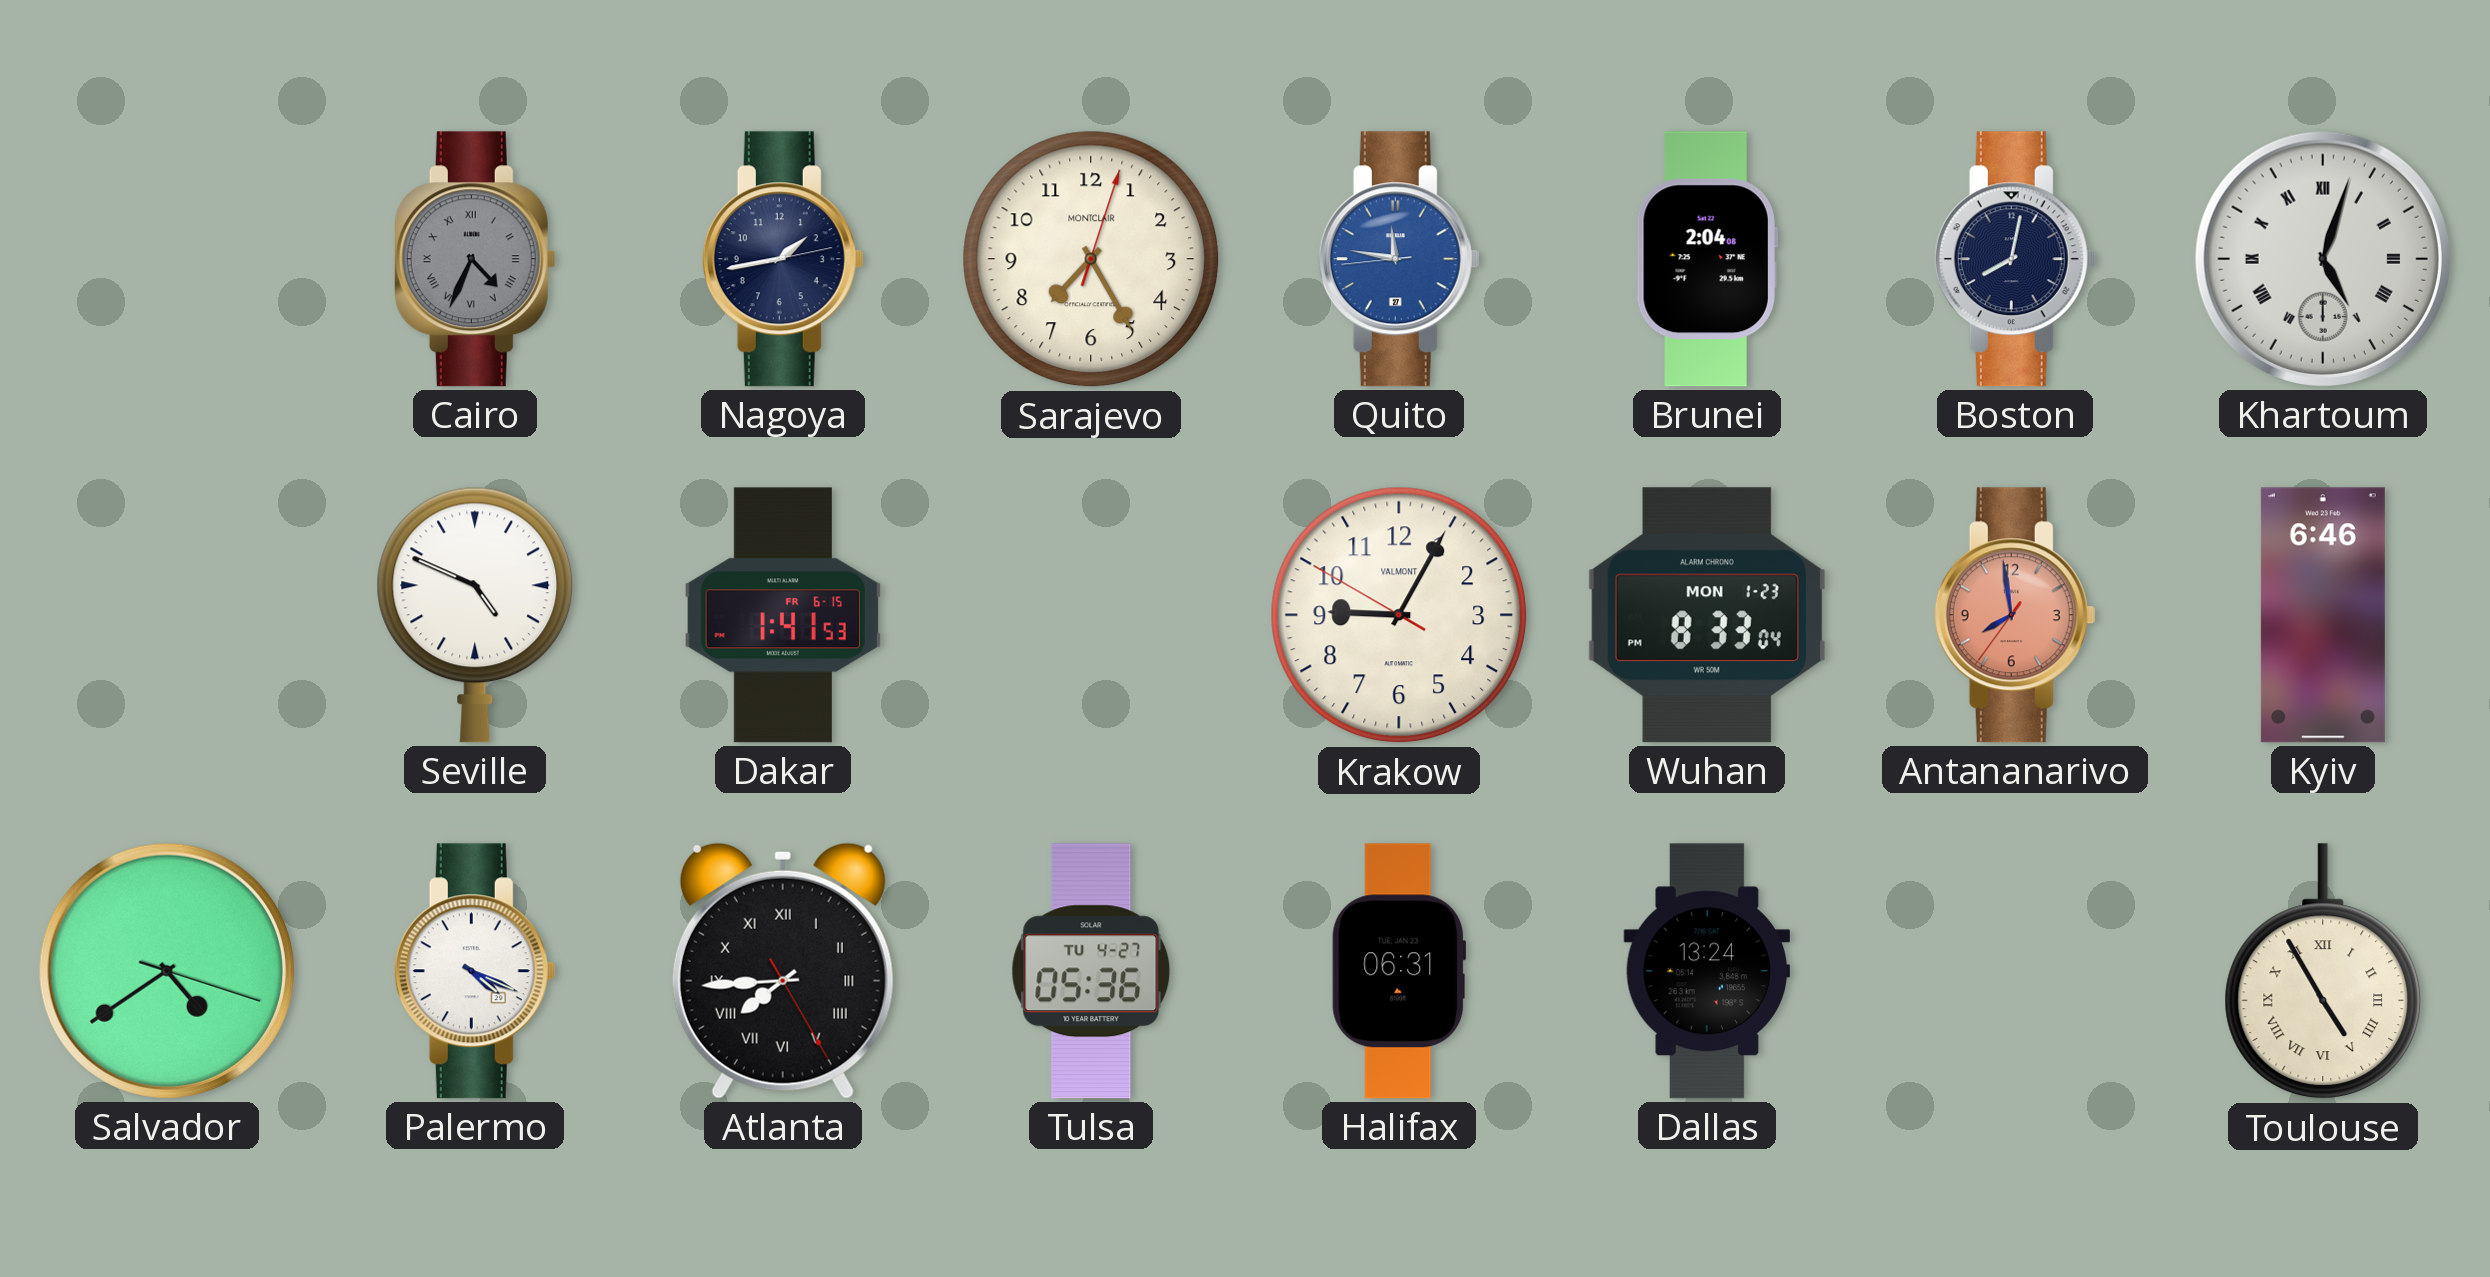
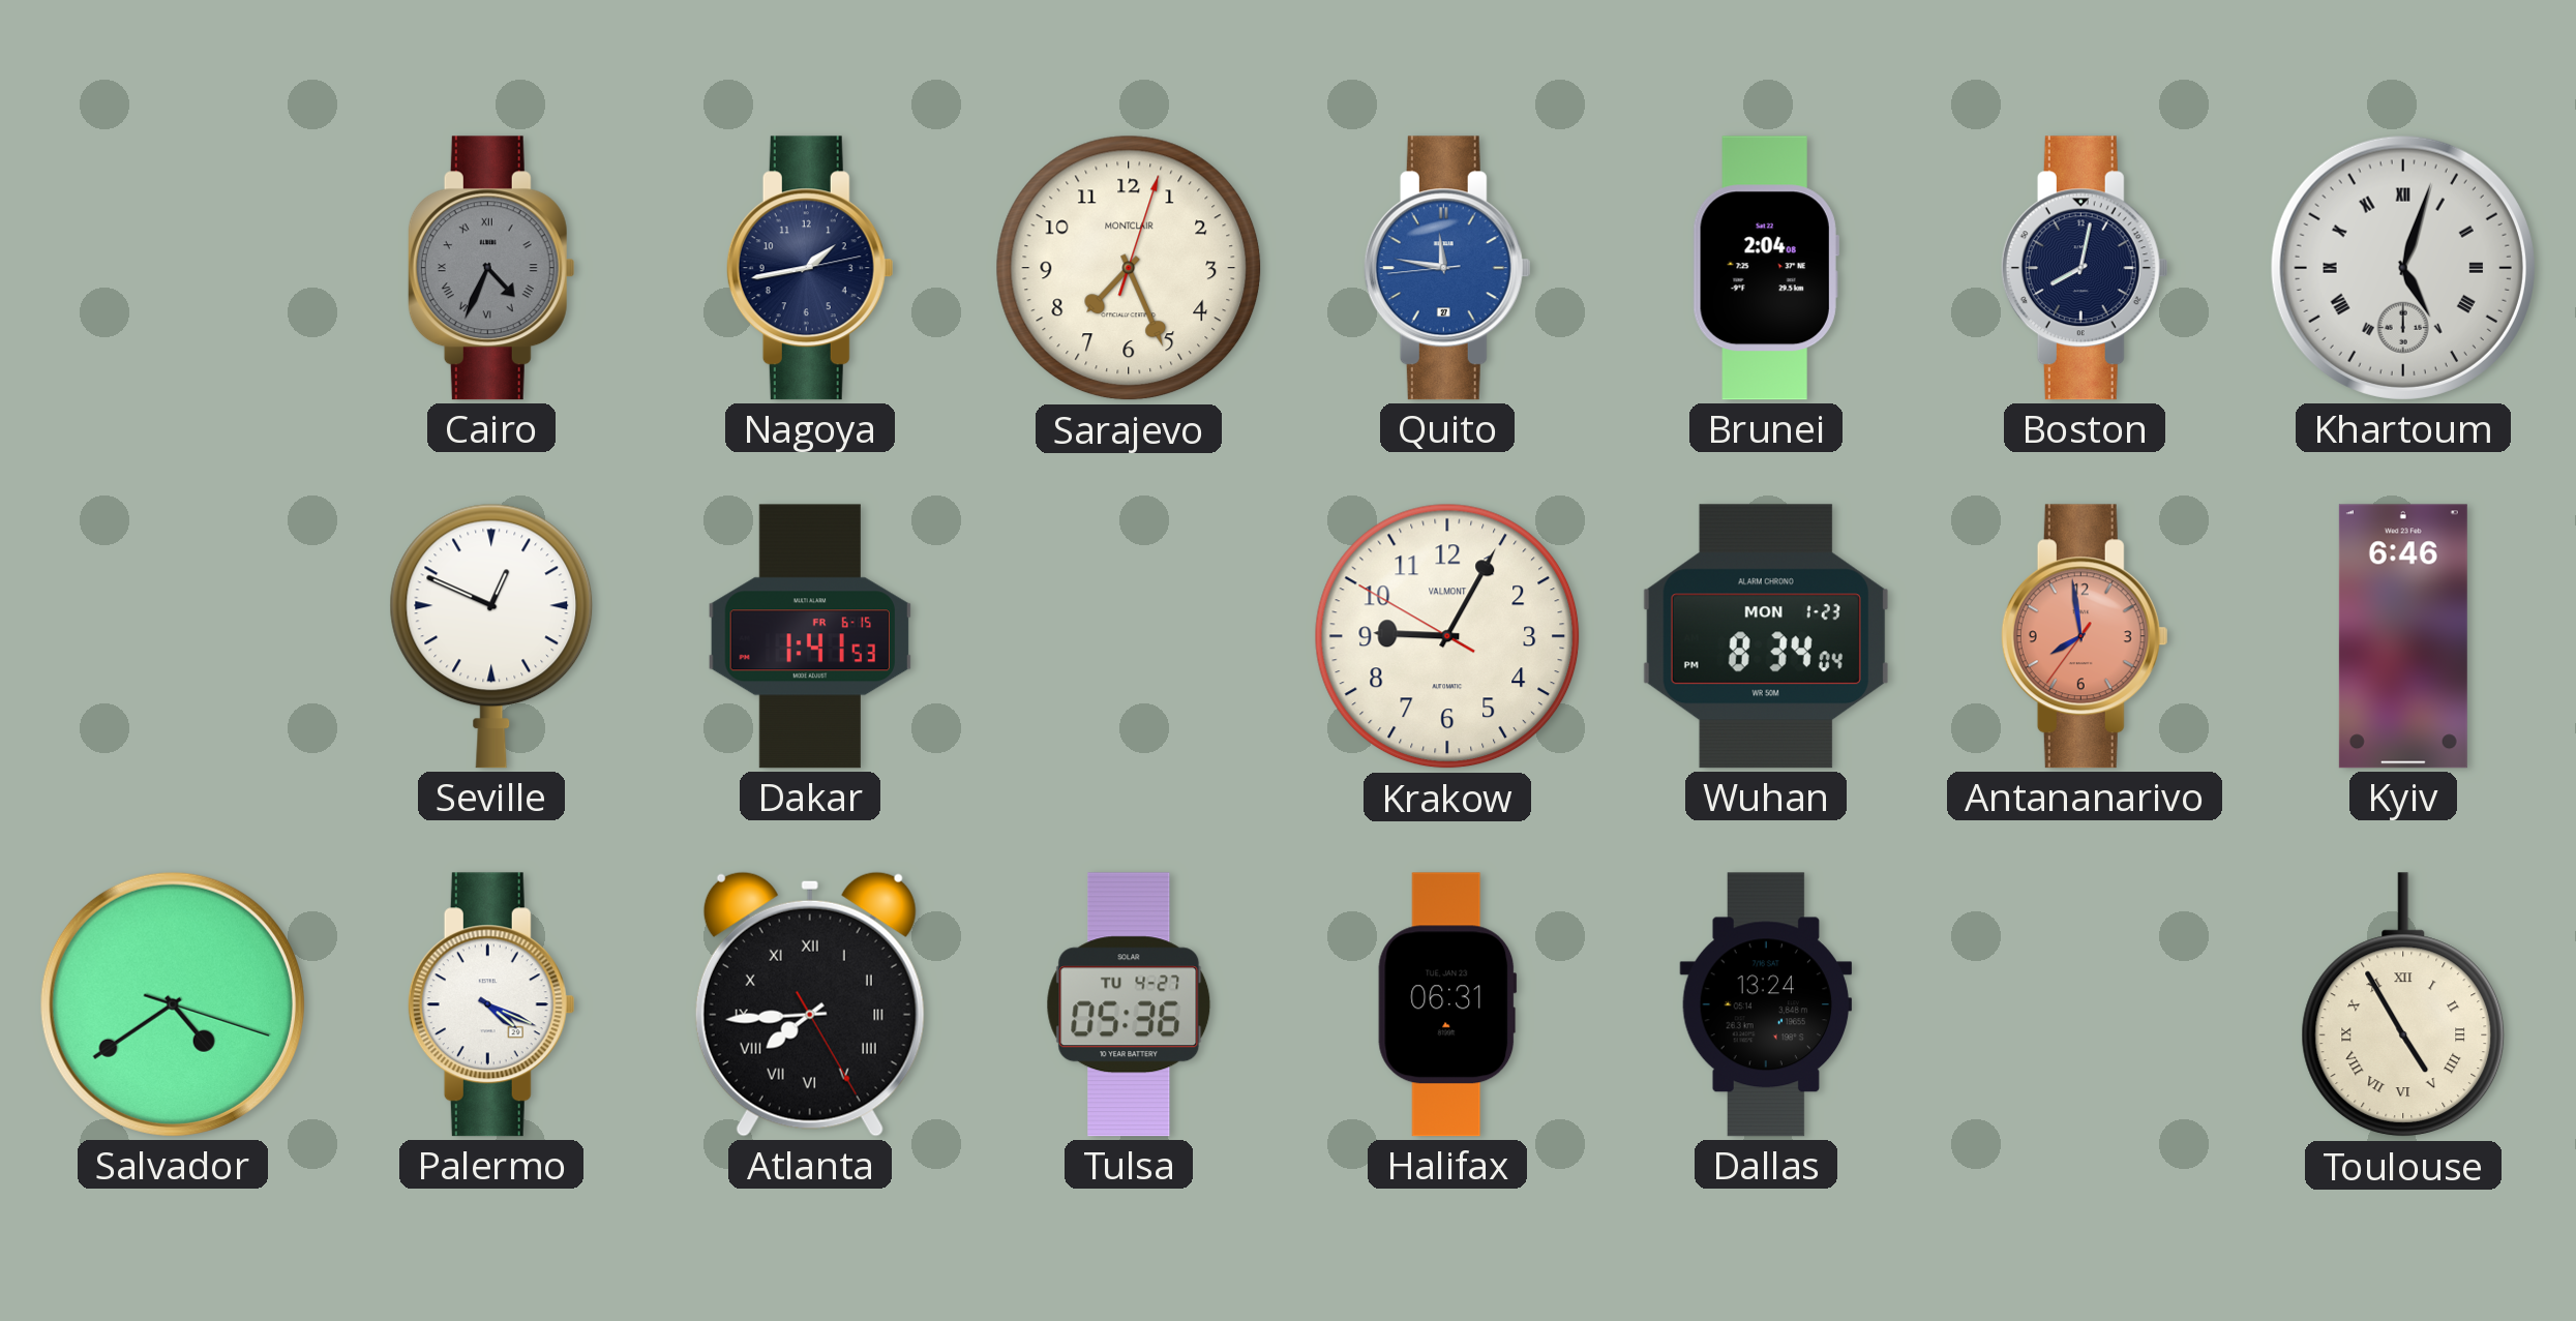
Sarajevo: 7:25 -> 7:26
Seville: 4:49 -> 12:49
Wuhan: 8:33 -> 8:34
